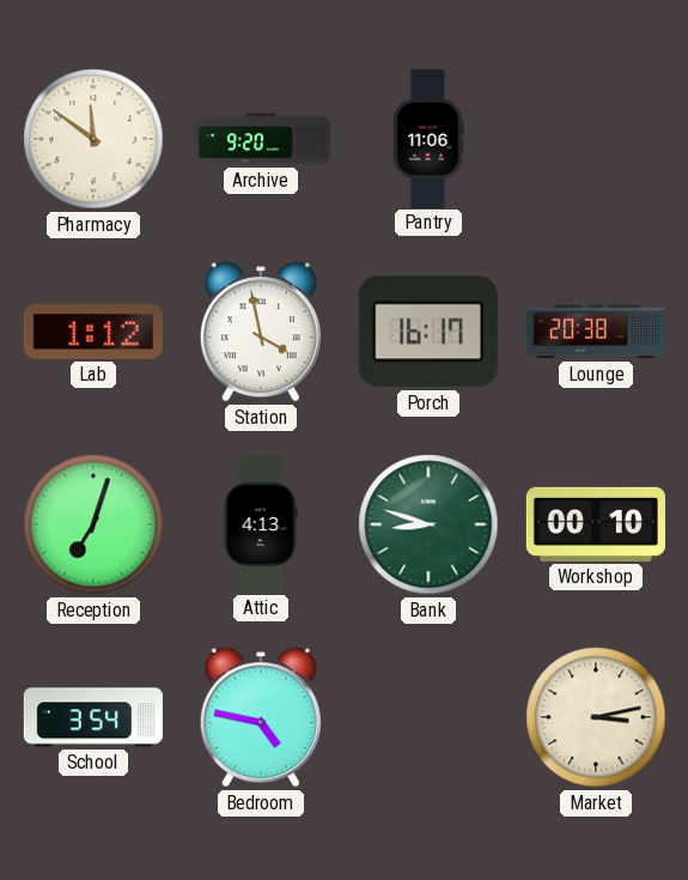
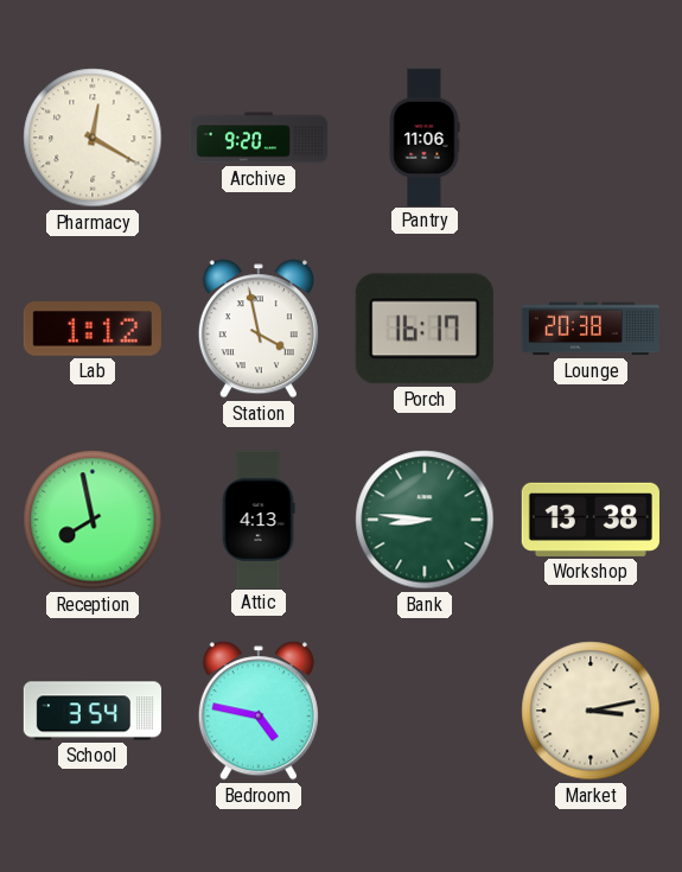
Pharmacy: 11:51 -> 12:20
Reception: 7:03 -> 7:58
Bank: 8:48 -> 8:46
Workshop: 00:10 -> 13:38
